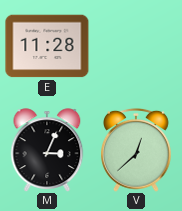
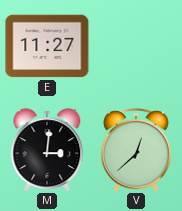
E: 11:28 -> 11:27
M: 3:04 -> 3:01
